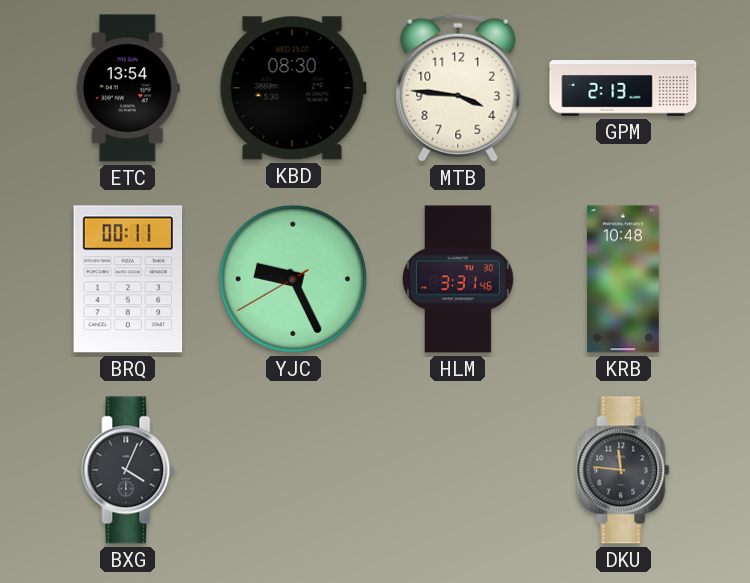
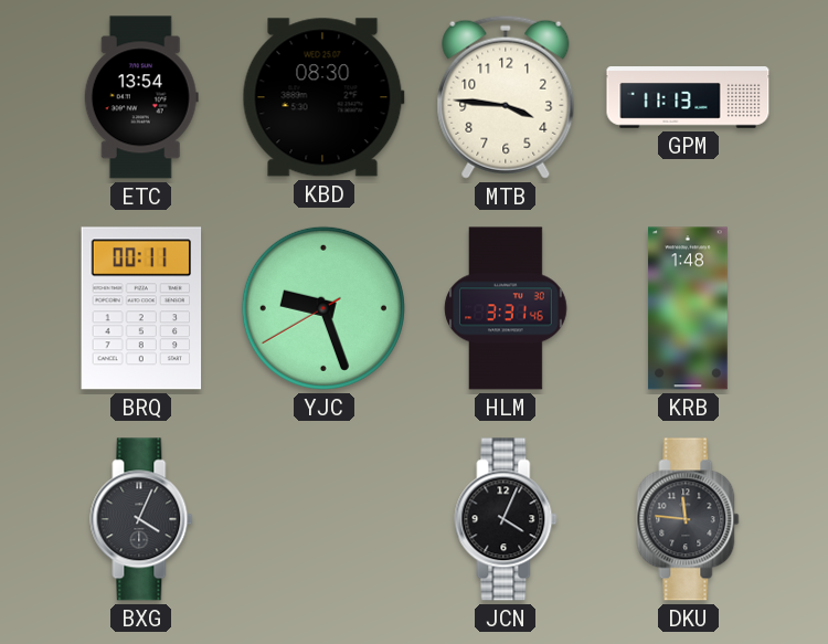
GPM: 2:13 -> 11:13
YJC: 9:25 -> 9:26
KRB: 10:48 -> 1:48
JCN: none -> 4:04
